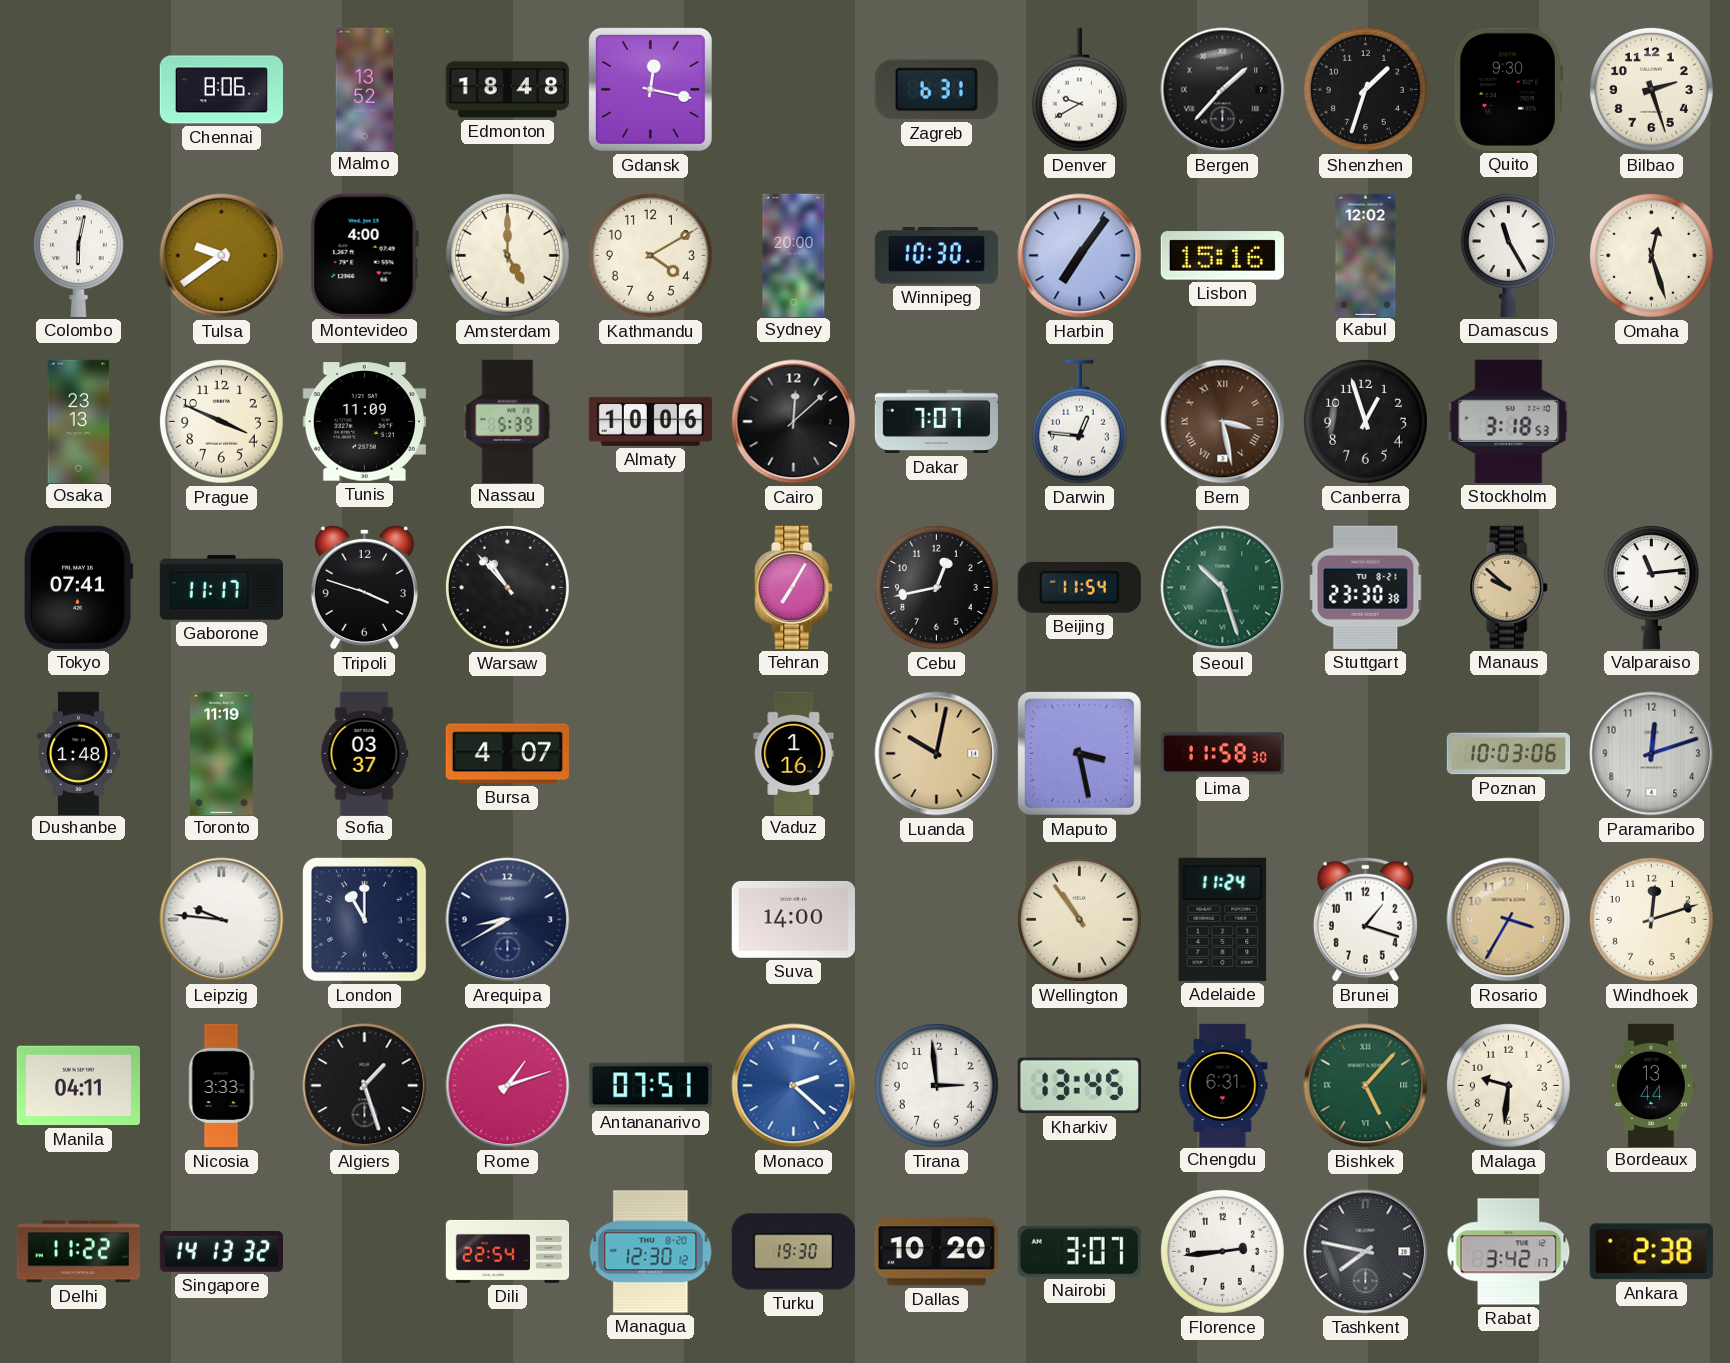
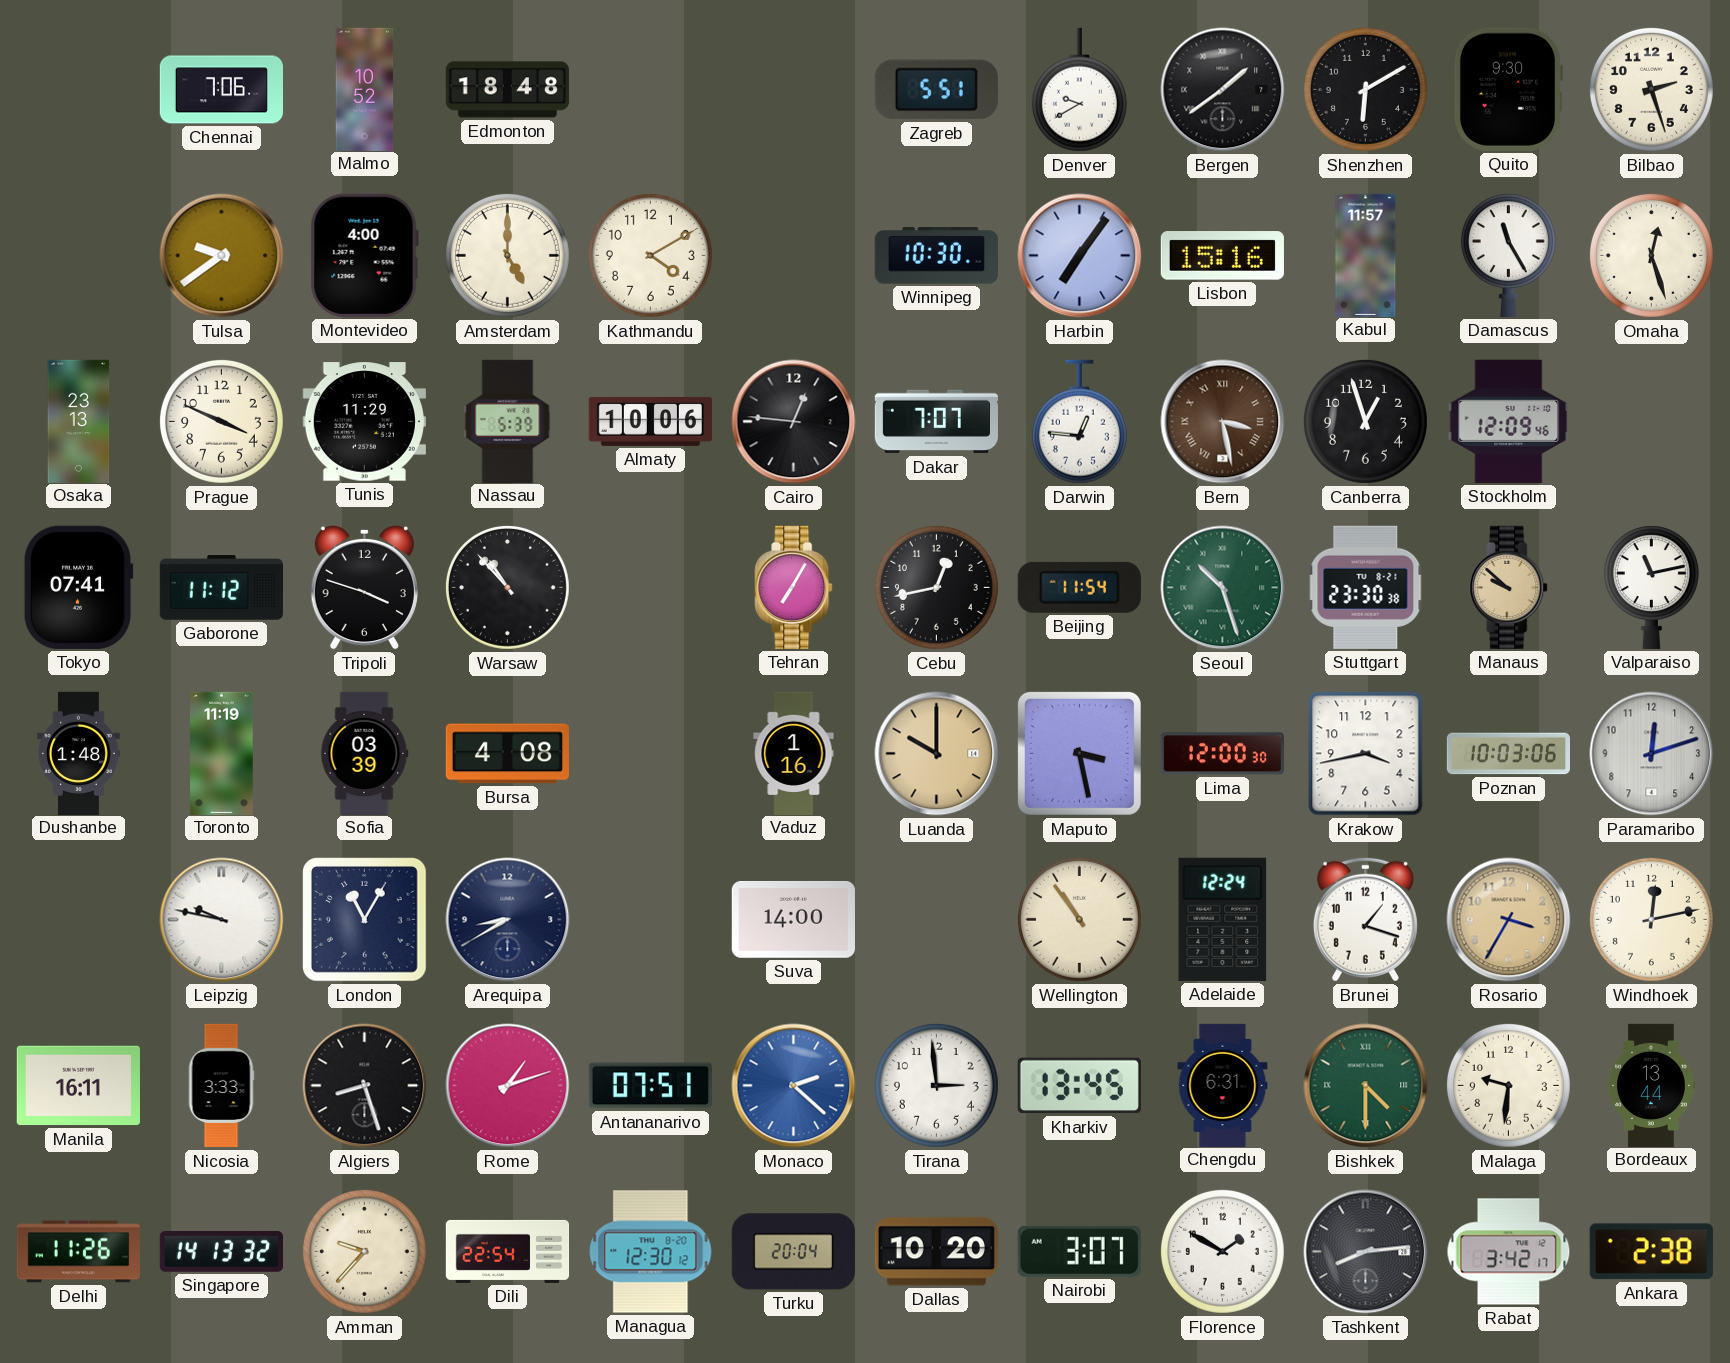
Chennai: 8:06 -> 7:06
Malmo: 13:52 -> 10:52
Gdansk: 12:17 -> none
Zagreb: 6:31 -> 5:51
Bergen: 1:37 -> 1:39
Shenzhen: 1:33 -> 6:10
Colombo: 6:02 -> none
Sydney: 20:00 -> none
Kabul: 12:02 -> 11:57
Tunis: 11:09 -> 11:29
Cairo: 12:08 -> 12:46
Stockholm: 3:18 -> 12:09
Gaborone: 11:17 -> 11:12
Valparaiso: 11:14 -> 11:13
Sofia: 03:37 -> 03:39
Bursa: 4:07 -> 4:08
Luanda: 10:02 -> 10:00
Lima: 11:58 -> 12:00
Krakow: none -> 3:43
Leipzig: 9:46 -> 9:47
London: 11:00 -> 11:05
Adelaide: 11:24 -> 12:24
Windhoek: 12:12 -> 12:13
Manila: 04:11 -> 16:11
Algiers: 1:27 -> 8:27
Bishkek: 5:07 -> 4:30
Delhi: 11:22 -> 11:26
Amman: none -> 9:37
Turku: 19:30 -> 20:04
Florence: 2:44 -> 1:50
Tashkent: 7:47 -> 8:14
